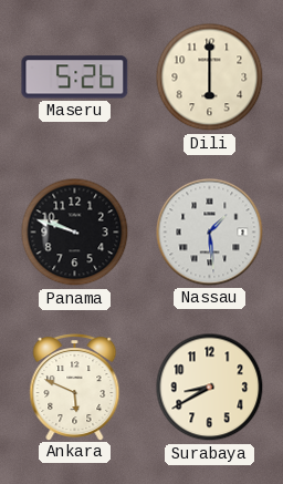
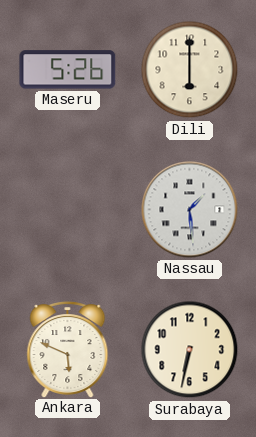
Panama: 9:48 -> none
Surabaya: 8:40 -> 6:32
